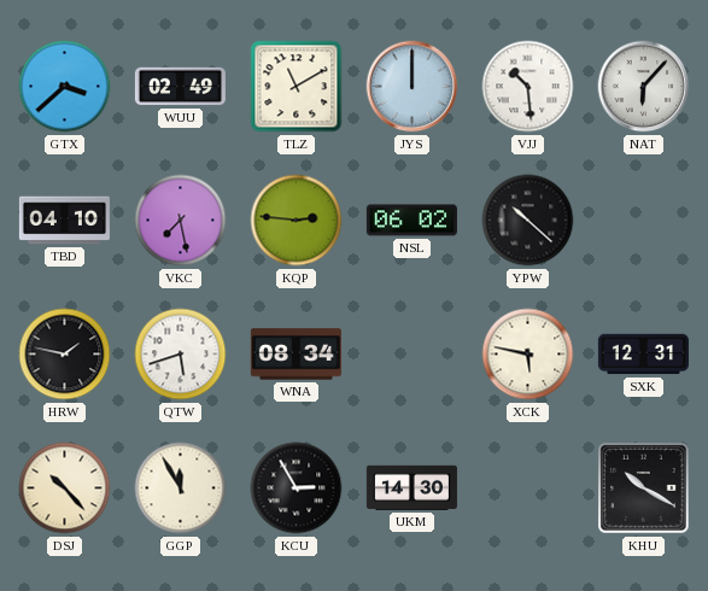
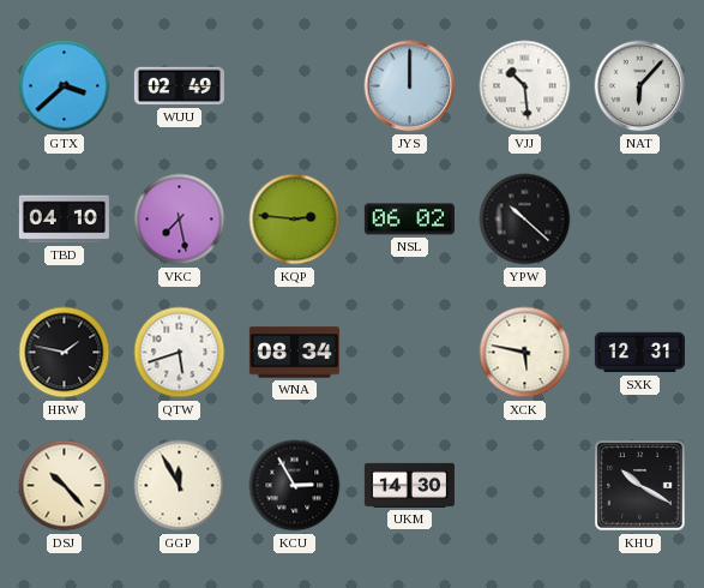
TLZ: 11:10 -> none
